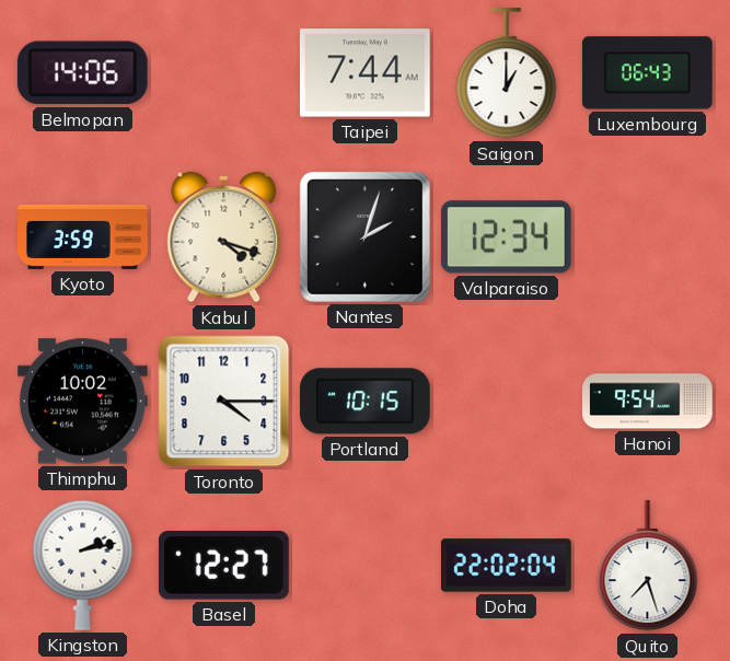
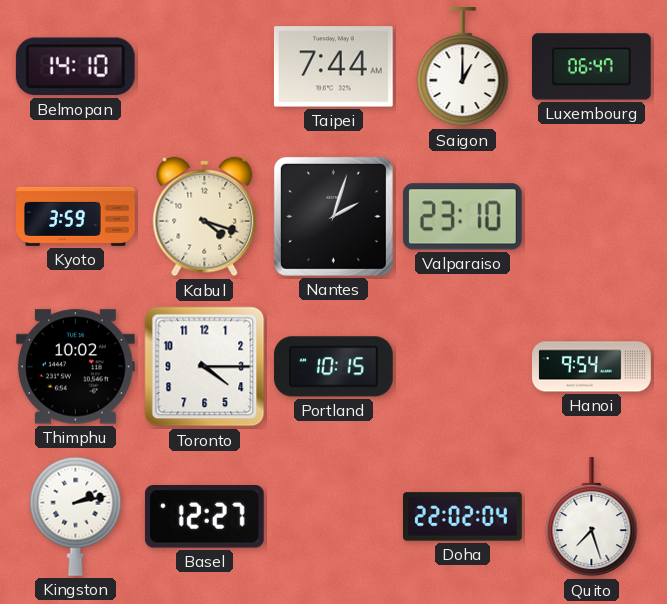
Belmopan: 14:06 -> 14:10
Luxembourg: 06:43 -> 06:47
Valparaiso: 12:34 -> 23:10
